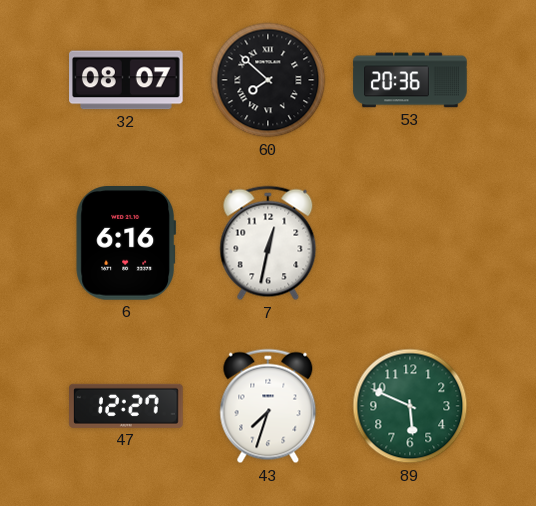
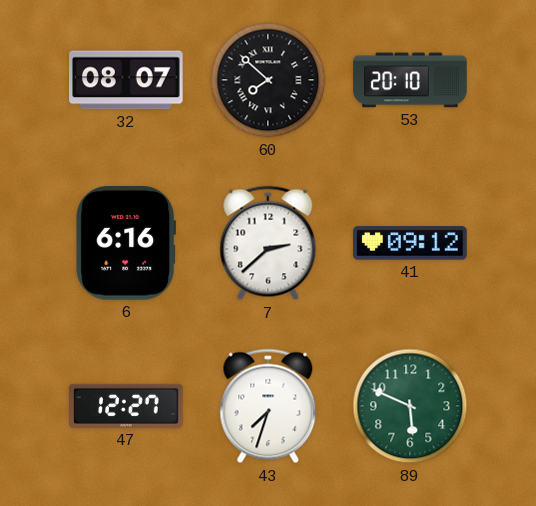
53: 20:36 -> 20:10
7: 12:32 -> 2:38
41: none -> 09:12
